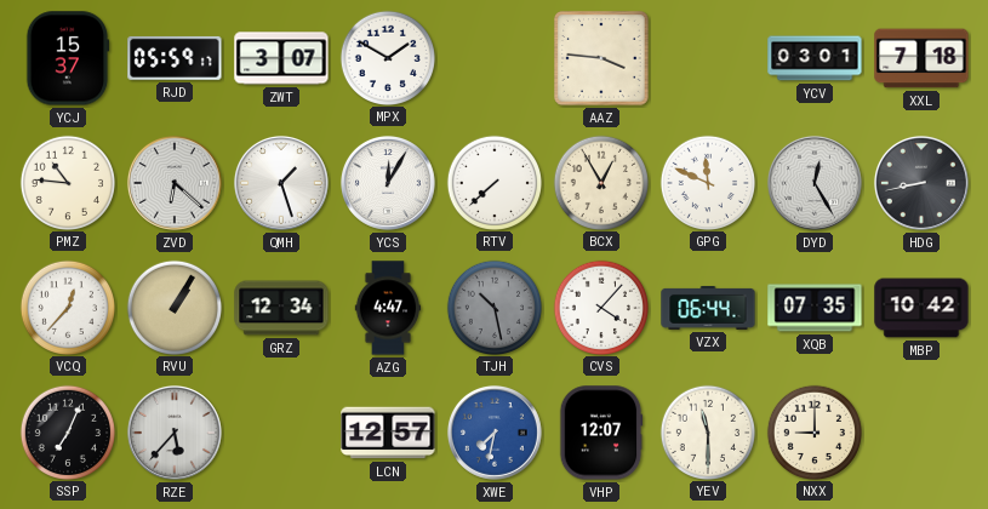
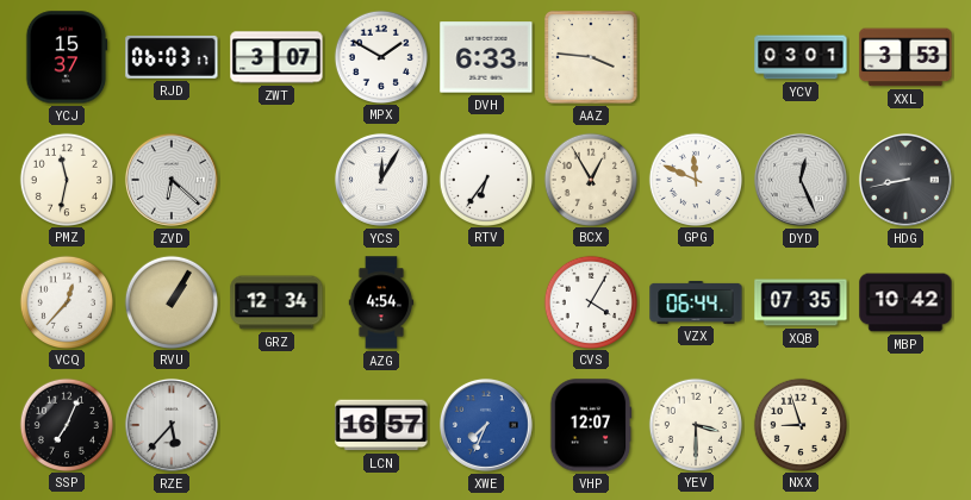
RJD: 05:59 -> 06:03
DVH: none -> 6:33
XXL: 7:18 -> 3:53
PMZ: 10:46 -> 11:32
QMH: 1:27 -> none
RTV: 7:38 -> 6:36
DYD: 12:25 -> 12:26
AZG: 4:47 -> 4:54
TJH: 10:28 -> none
CVS: 4:07 -> 4:05
LCN: 12:57 -> 16:57
XWE: 7:32 -> 7:34
YEV: 11:30 -> 3:30
NXX: 9:00 -> 8:57
